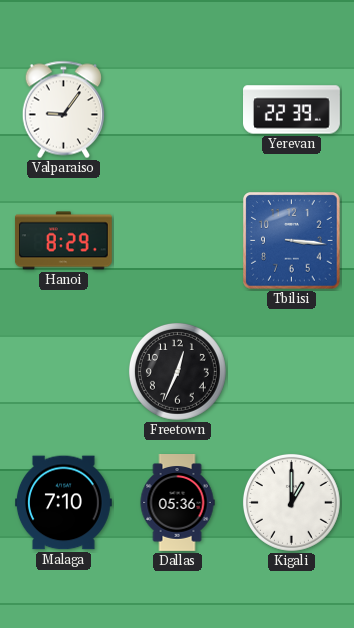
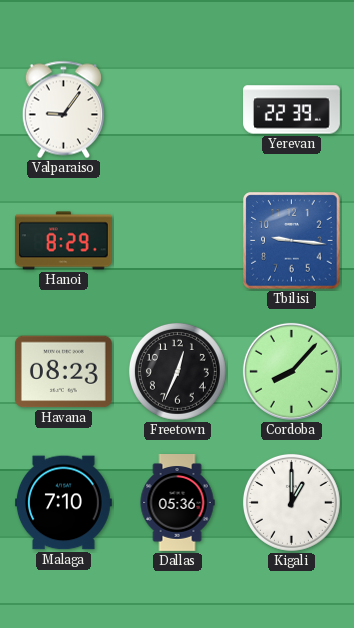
Tbilisi: 3:16 -> 9:16
Havana: none -> 08:23
Cordoba: none -> 8:07
